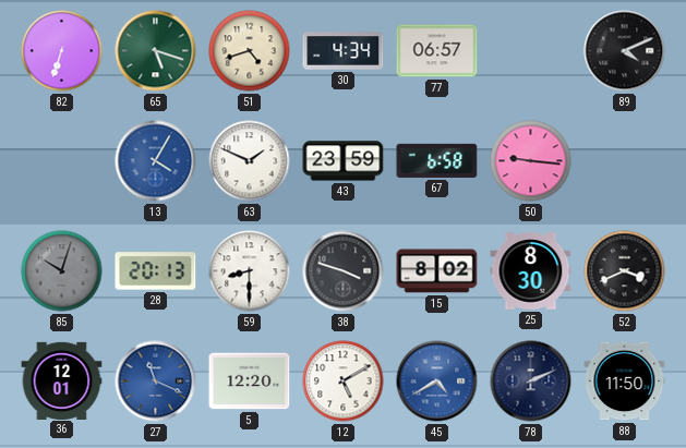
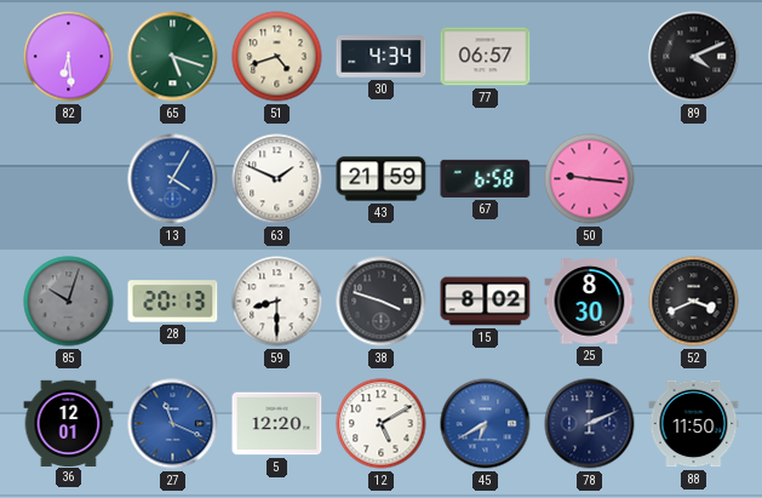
82: 6:33 -> 6:29
43: 23:59 -> 21:59
45: 4:40 -> 6:40
